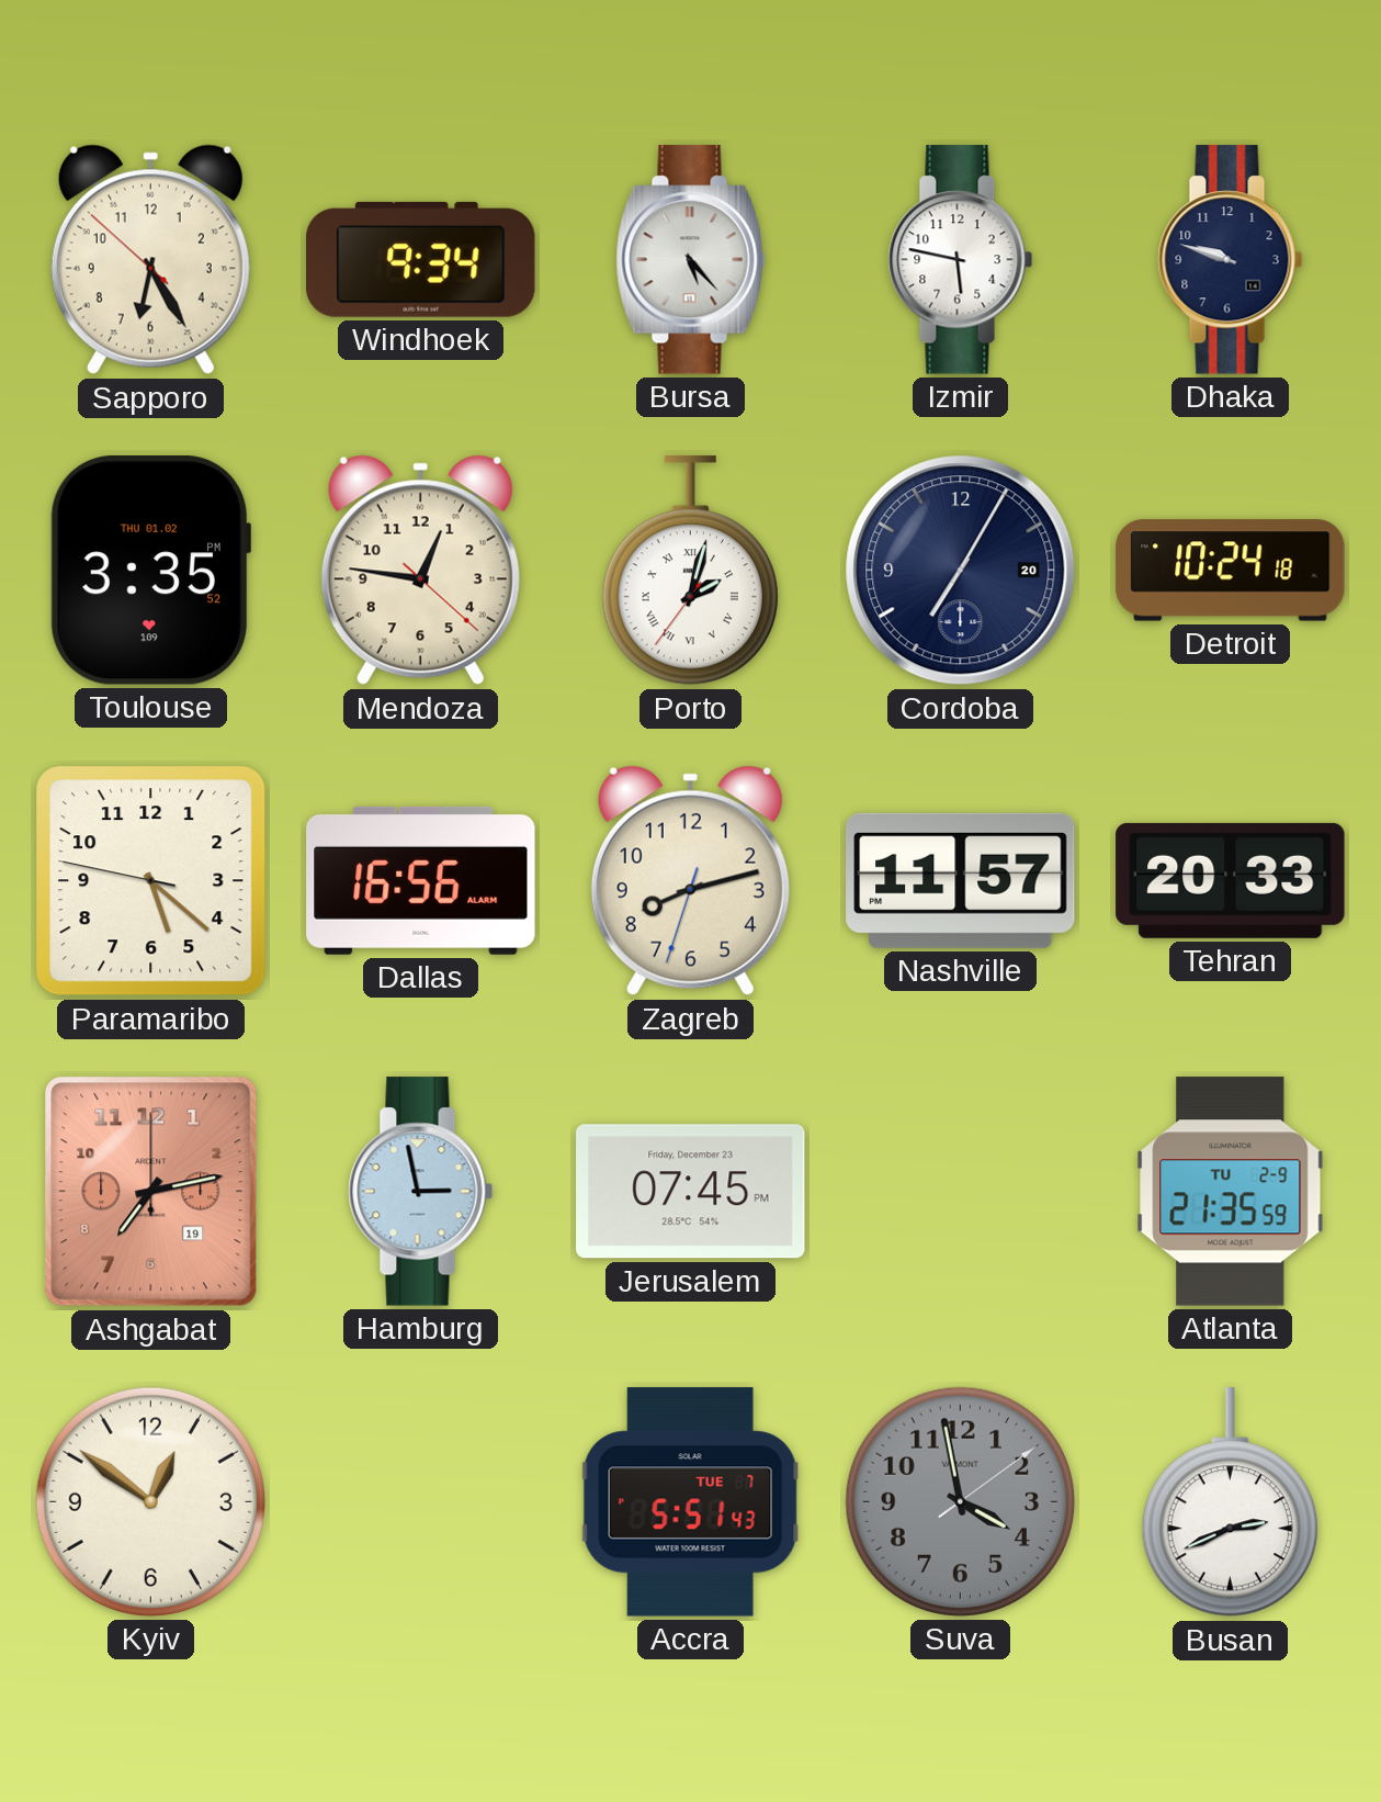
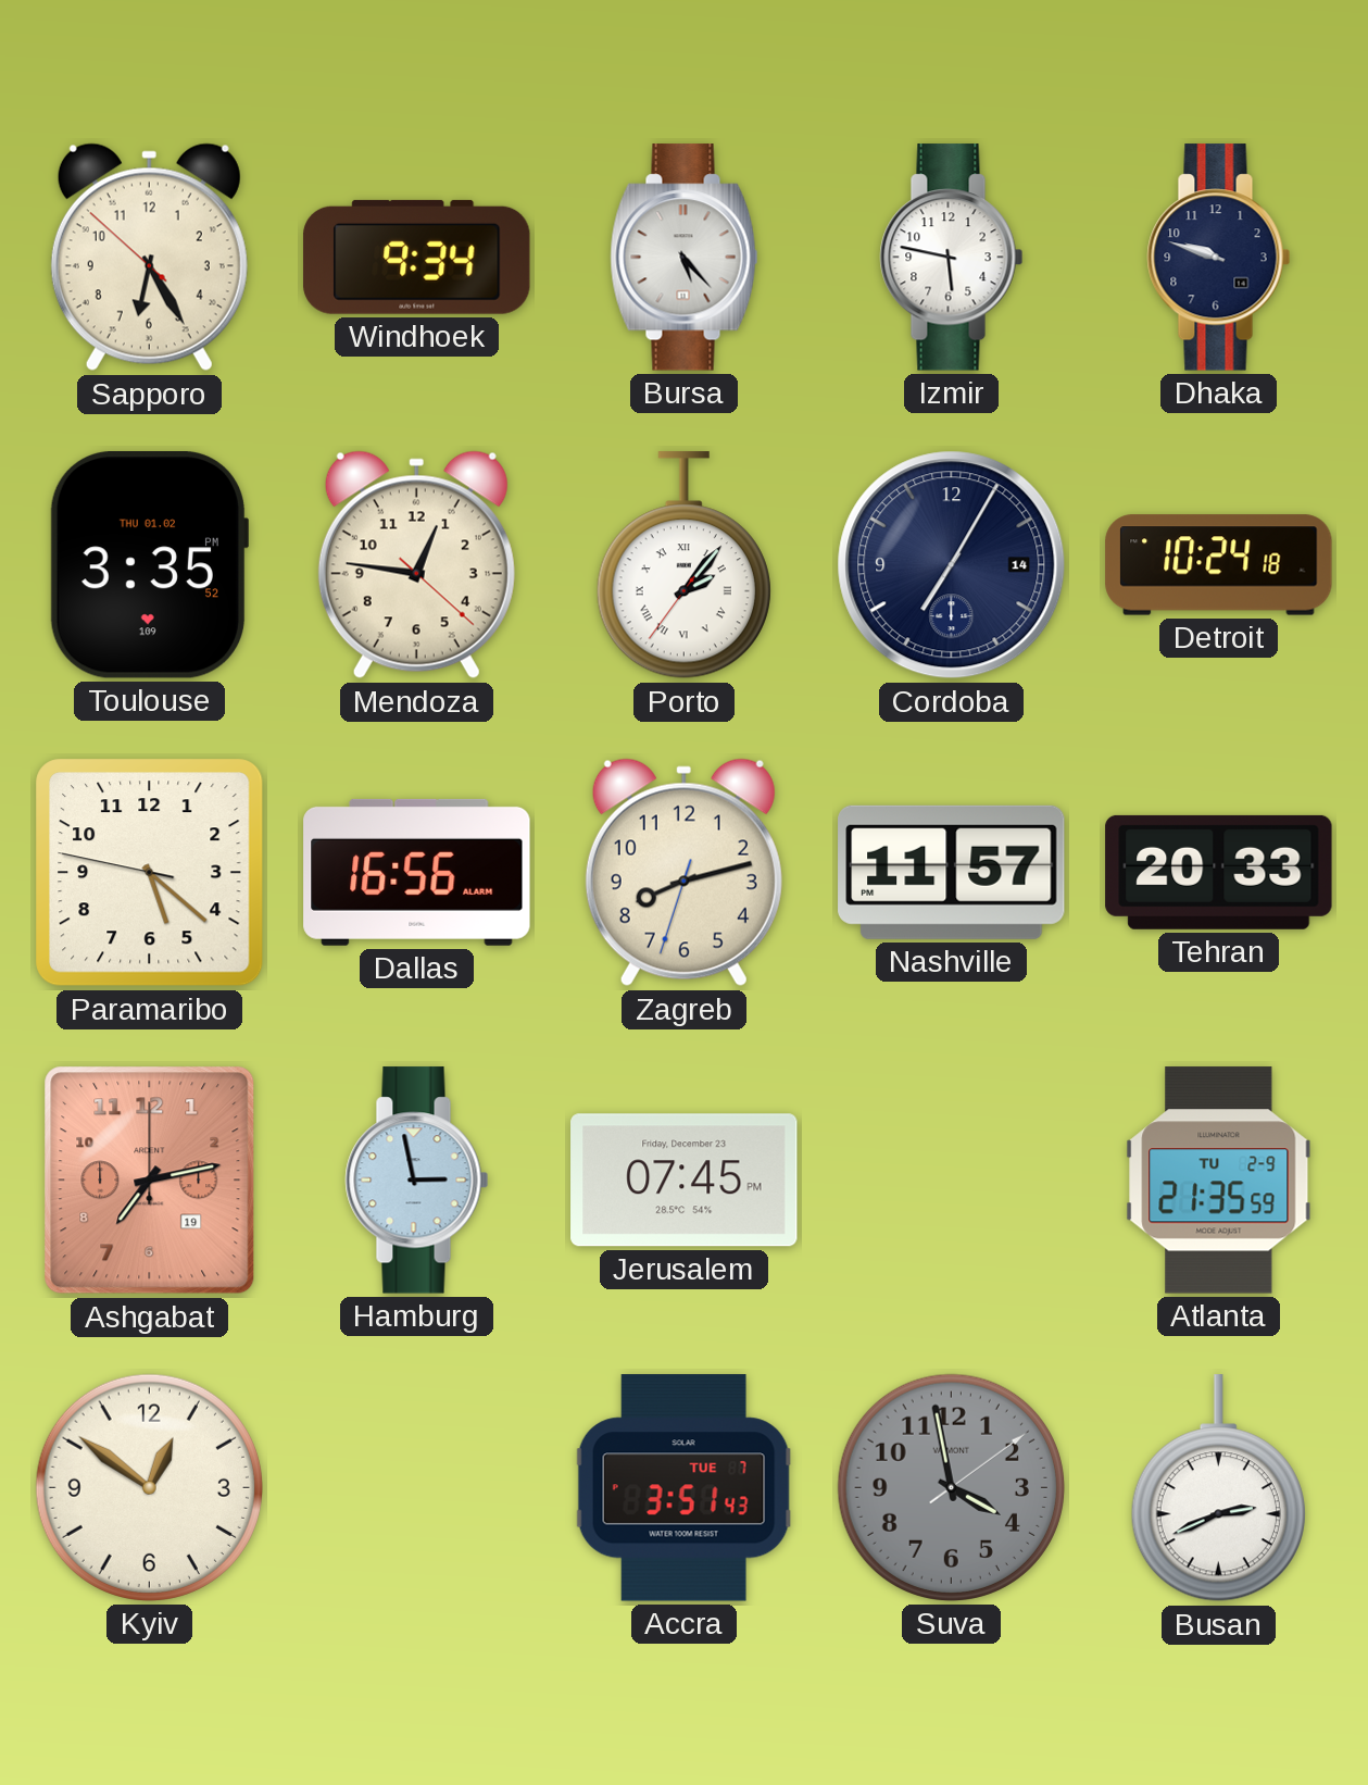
Porto: 2:02 -> 2:06
Cordoba date: 20 -> 14
Accra: 5:51 -> 3:51
